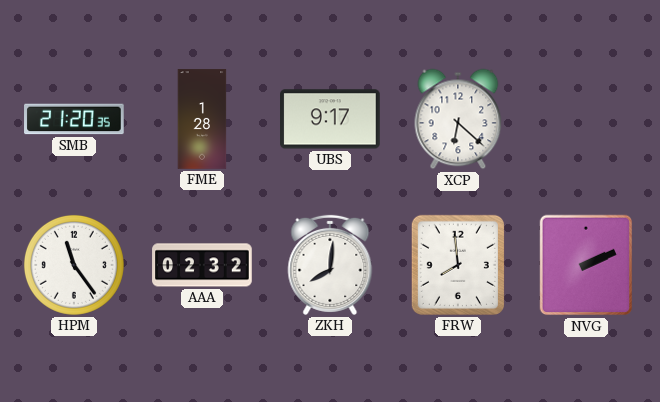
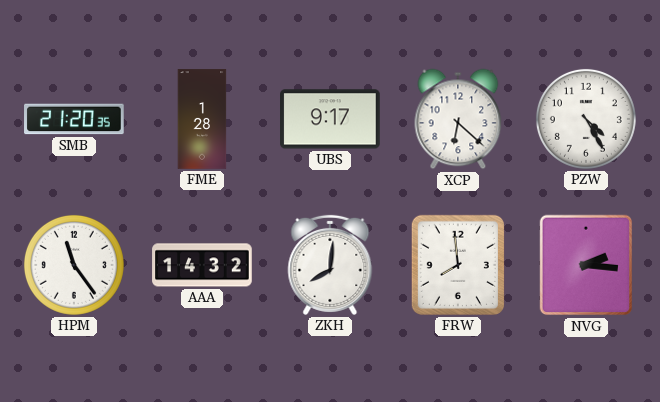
PZW: none -> 4:25
AAA: 02:32 -> 14:32
NVG: 2:11 -> 2:16
